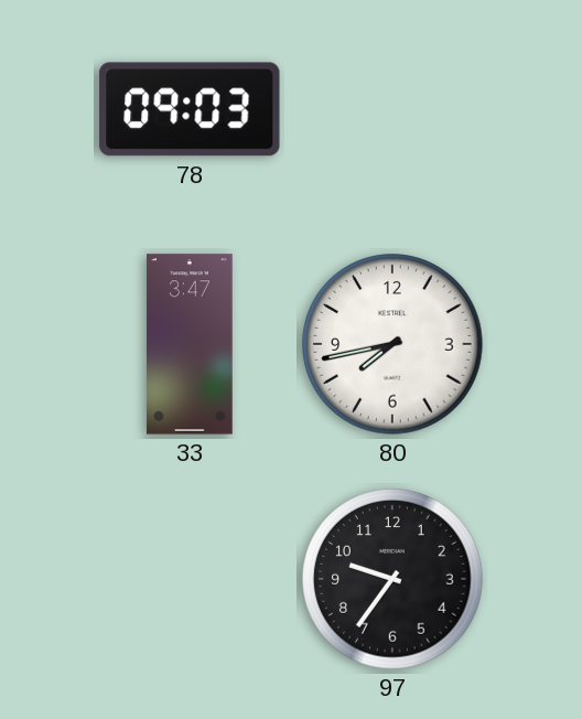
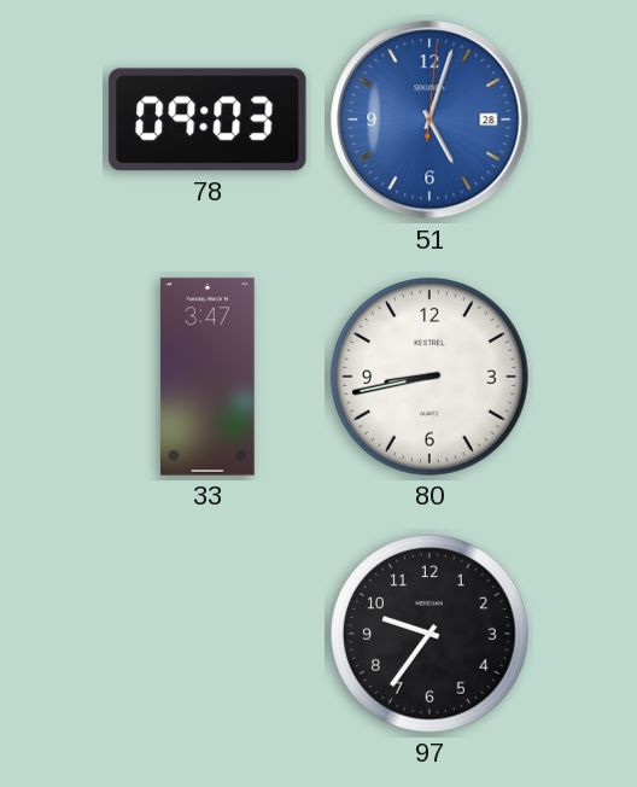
51: none -> 5:03
80: 7:43 -> 8:43
